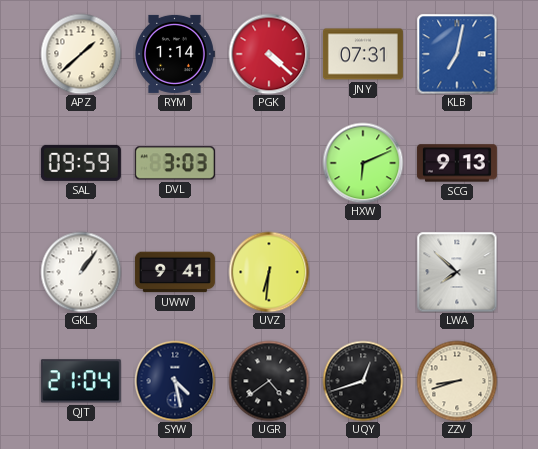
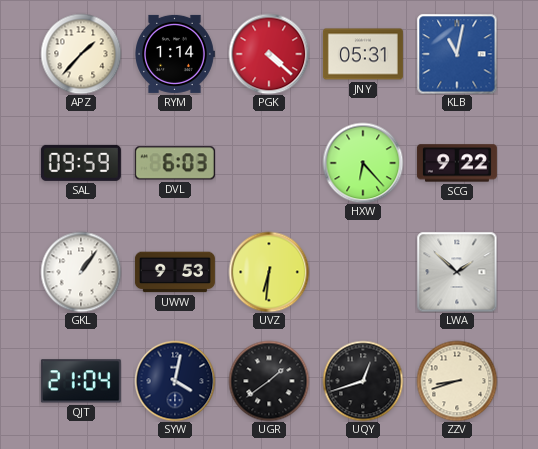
APZ: 1:38 -> 1:37
JNY: 07:31 -> 05:31
KLB: 7:02 -> 11:02
DVL: 3:03 -> 6:03
HXW: 6:11 -> 6:23
SCG: 9:13 -> 9:22
UWW: 9:41 -> 9:53
LWA: 7:52 -> 1:52
SYW: 4:28 -> 4:02
UGR: 4:39 -> 1:39
